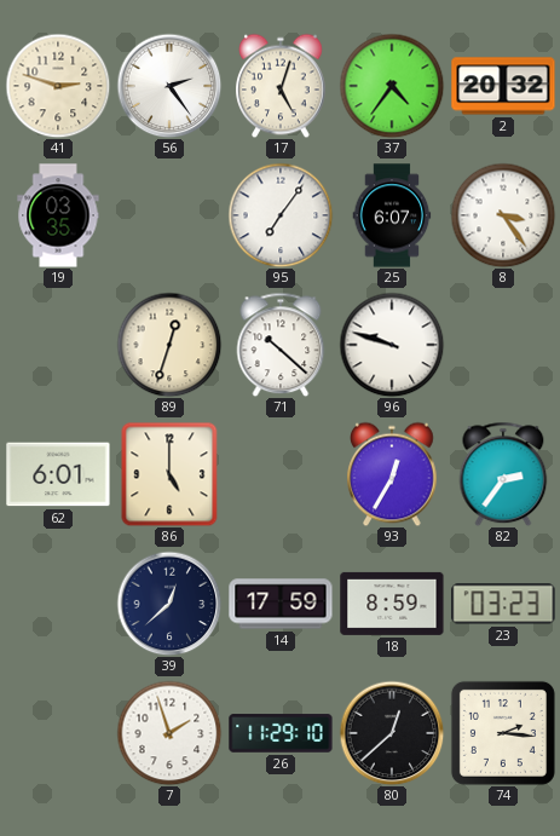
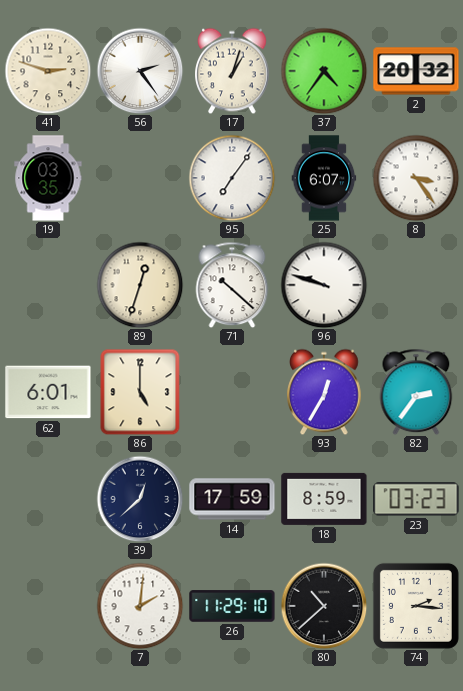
17: 5:03 -> 1:03
7: 1:57 -> 2:01
80: 12:38 -> 10:38
